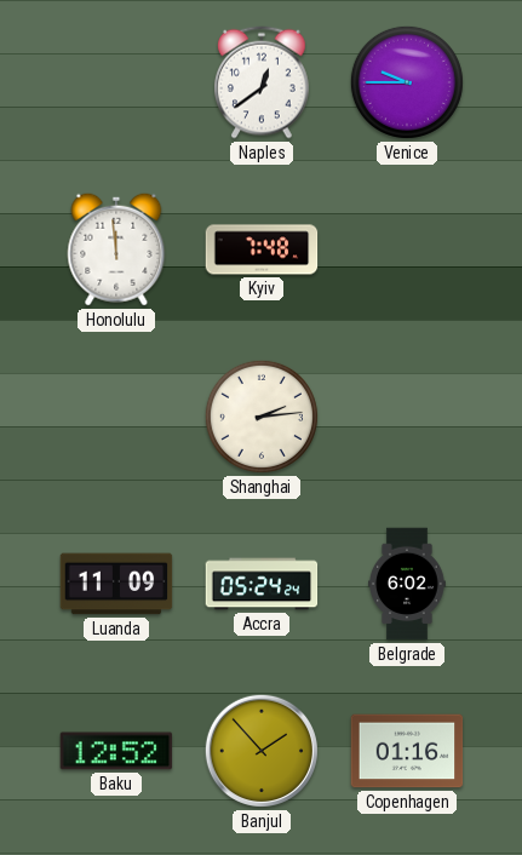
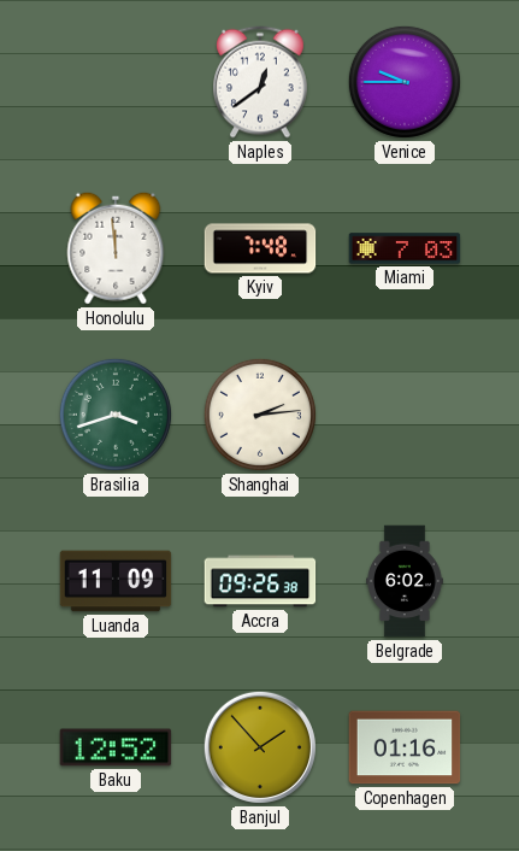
Miami: none -> 7:03
Brasilia: none -> 3:42
Accra: 05:24 -> 09:26
